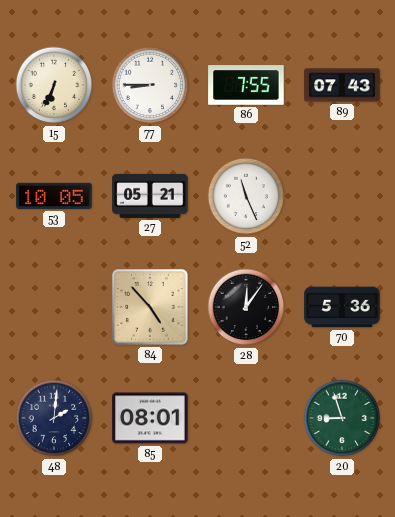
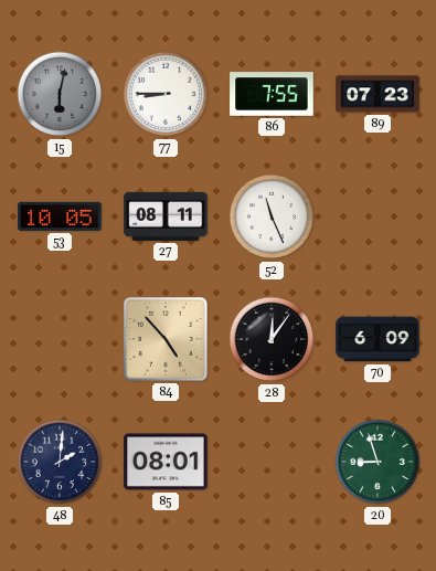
15: 6:34 -> 6:02
15 dial: cream -> grey
89: 07:43 -> 07:23
27: 05:21 -> 08:11
70: 5:36 -> 6:09
